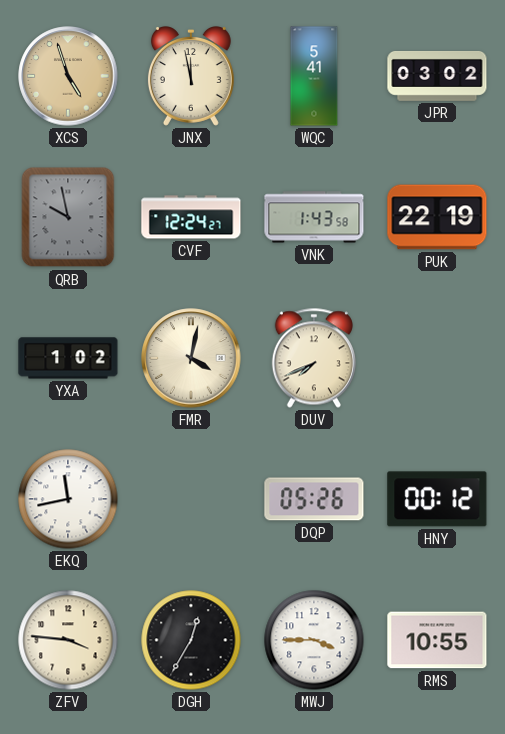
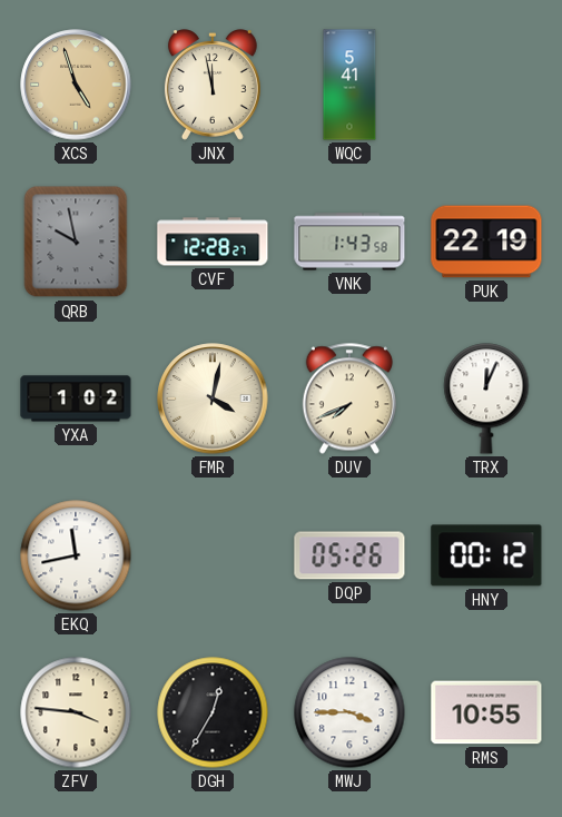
JPR: 03:02 -> none
CVF: 12:24 -> 12:28
TRX: none -> 12:04
